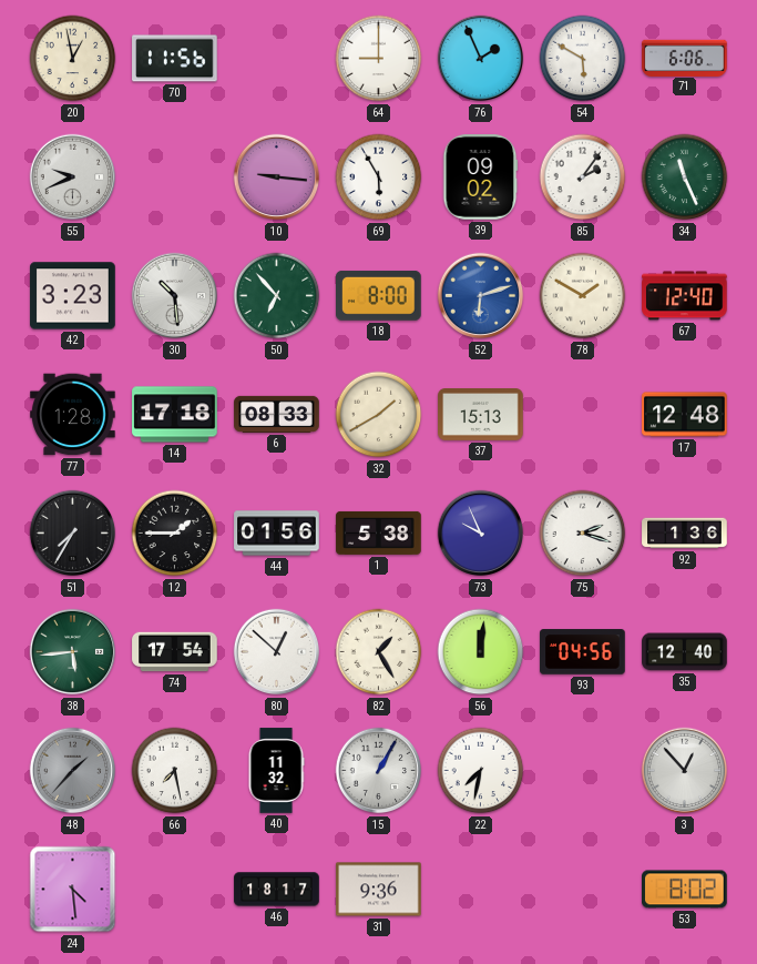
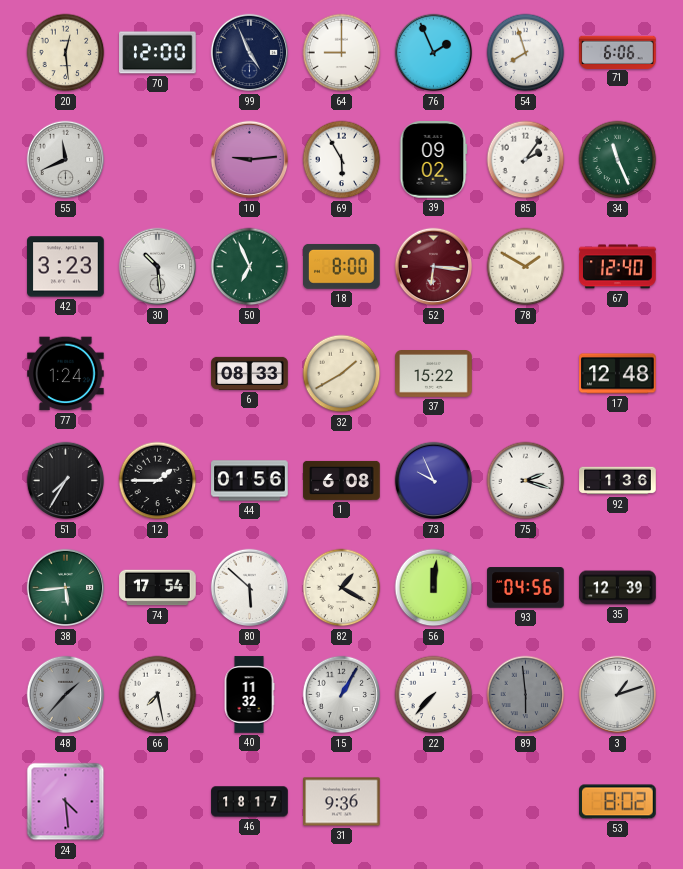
20: 12:58 -> 12:29
70: 11:56 -> 12:00
99: none -> 4:56
54: 5:50 -> 7:57
55: 9:41 -> 11:41
10: 9:16 -> 9:14
50: 6:53 -> 6:56
52: 6:12 -> 6:16
52 dial: blue -> burgundy
77: 1:28 -> 1:24
14: 17:18 -> none
37: 15:13 -> 15:22
1: 5:38 -> 6:08
80: 12:52 -> 5:52
82: 1:25 -> 1:20
35: 12:40 -> 12:39
22: 7:32 -> 7:37
89: none -> 5:59
3: 12:53 -> 1:12
